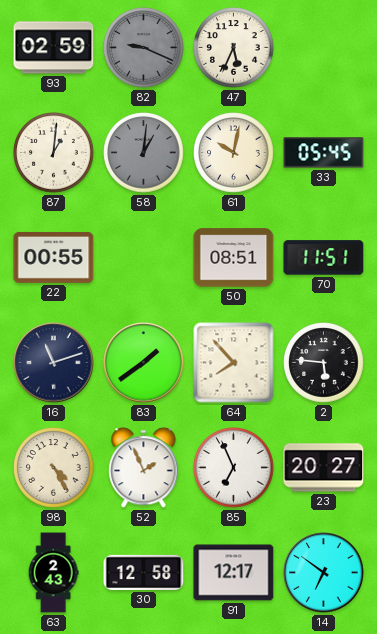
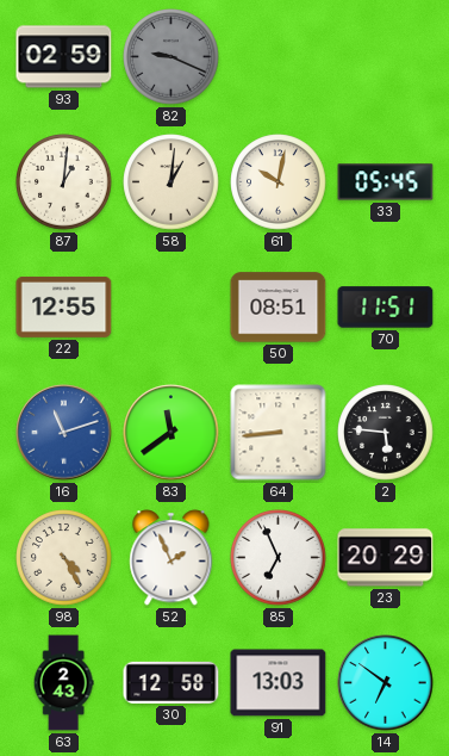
47: 5:34 -> none
58 dial: grey -> cream
22: 00:55 -> 12:55
16 dial: navy -> blue
83: 1:39 -> 11:39
64: 7:53 -> 8:44
23: 20:27 -> 20:29
91: 12:17 -> 13:03
